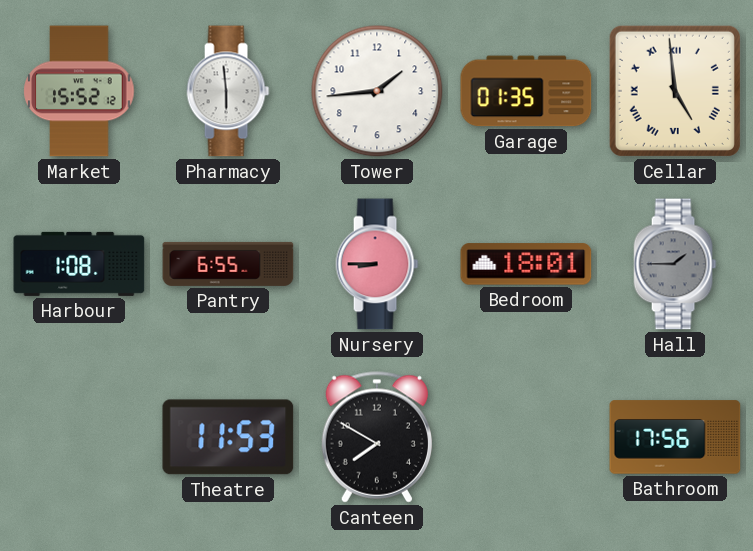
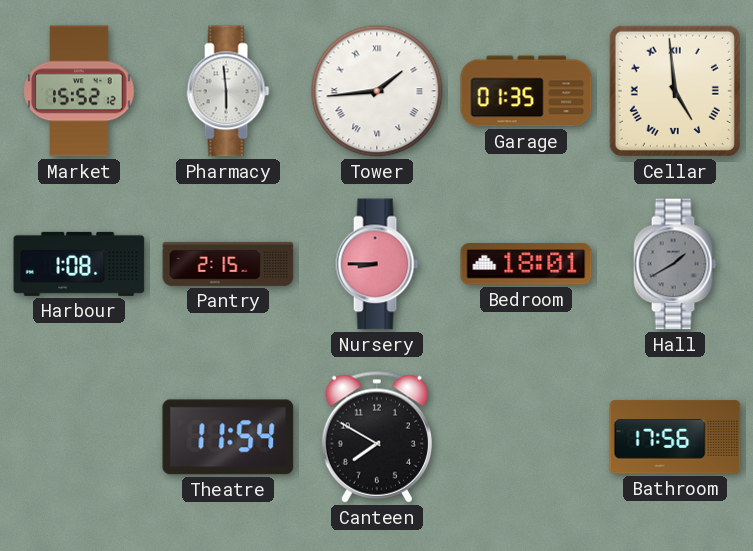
Tower numerals: Arabic -> Roman
Pantry: 6:55 -> 2:15
Hall: 1:45 -> 1:40
Theatre: 11:53 -> 11:54
